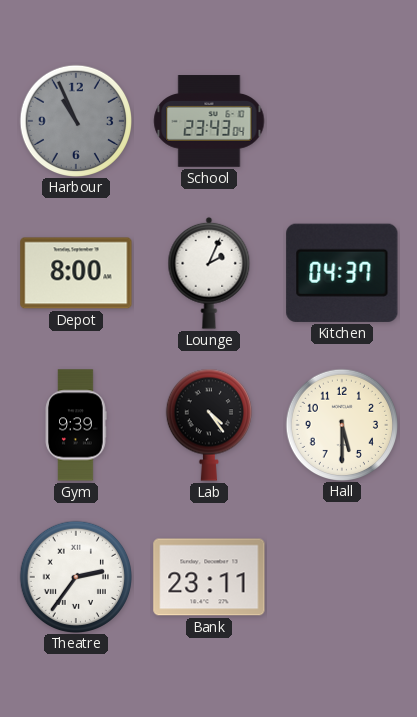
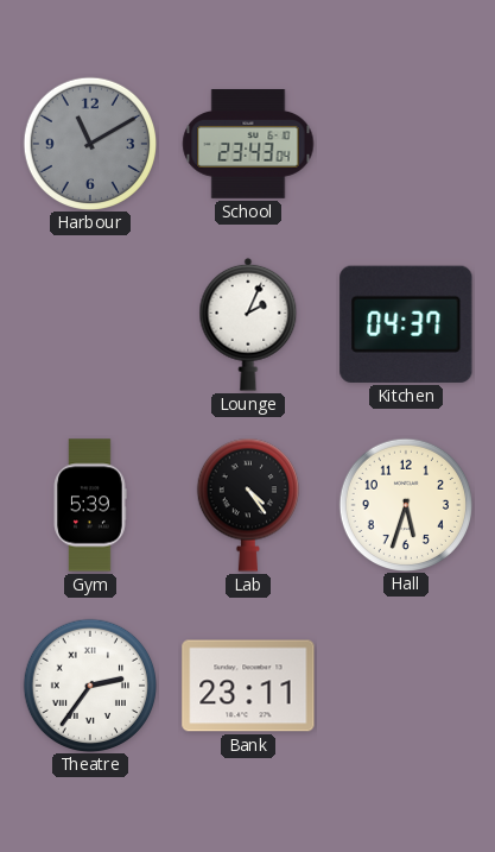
Harbour: 10:56 -> 11:10
Depot: 8:00 -> none
Gym: 9:39 -> 5:39
Hall: 5:30 -> 5:33
